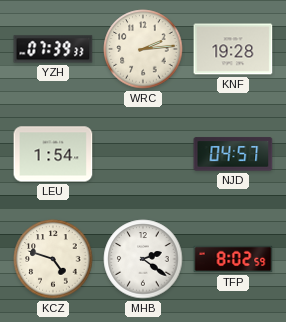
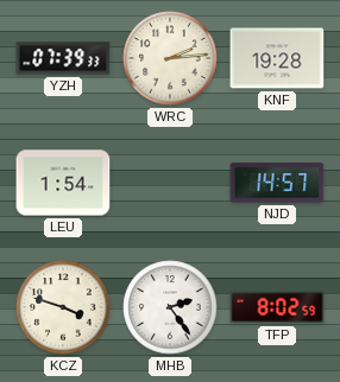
NJD: 04:57 -> 14:57
KCZ: 4:48 -> 3:48
MHB: 2:21 -> 2:24
